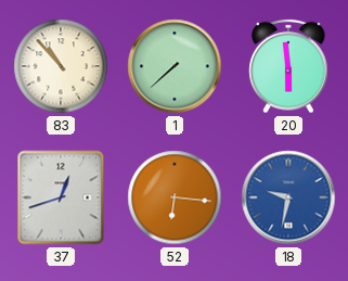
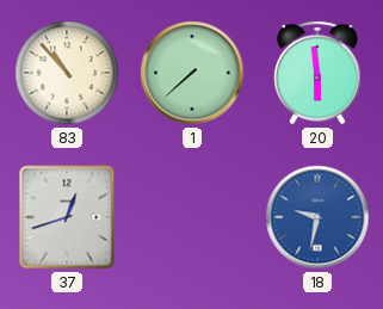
52: 6:16 -> none
